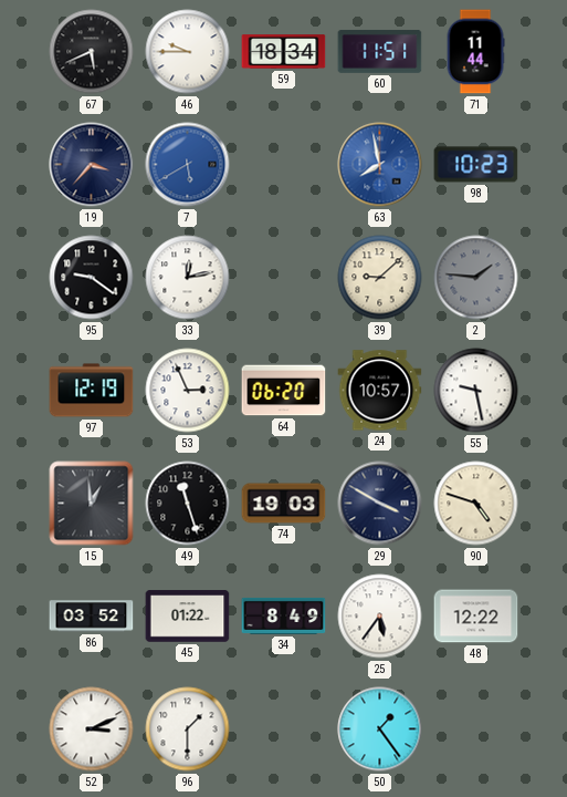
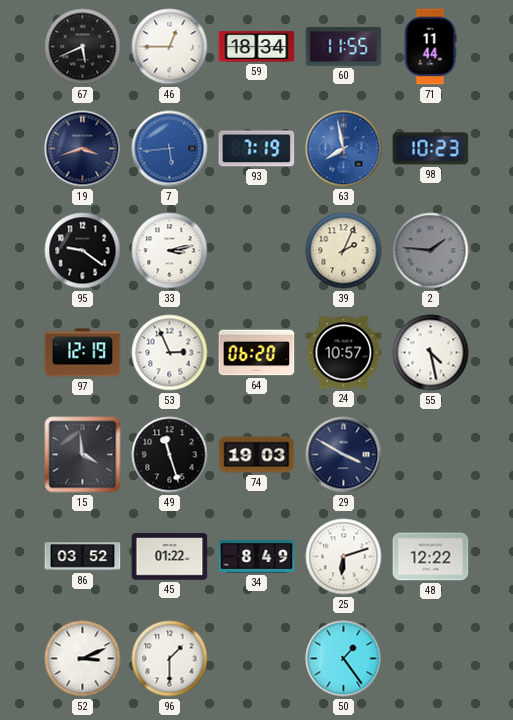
46: 9:45 -> 12:45
60: 11:51 -> 11:55
19: 3:37 -> 3:42
7: 5:40 -> 5:44
93: none -> 7:19
33: 12:13 -> 3:13
39: 9:08 -> 2:04
55: 9:28 -> 4:28
15: 12:59 -> 3:59
90: 4:48 -> none
25: 5:36 -> 6:12
